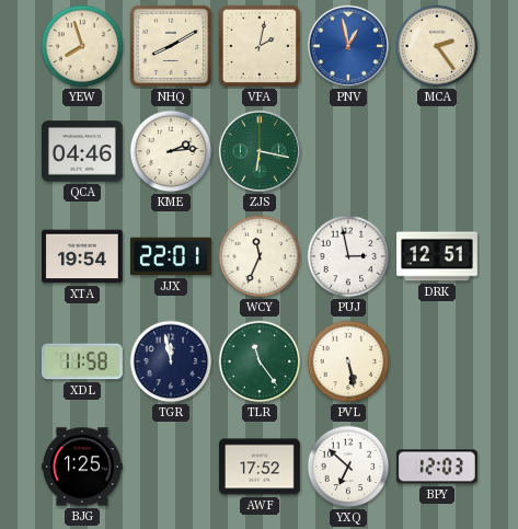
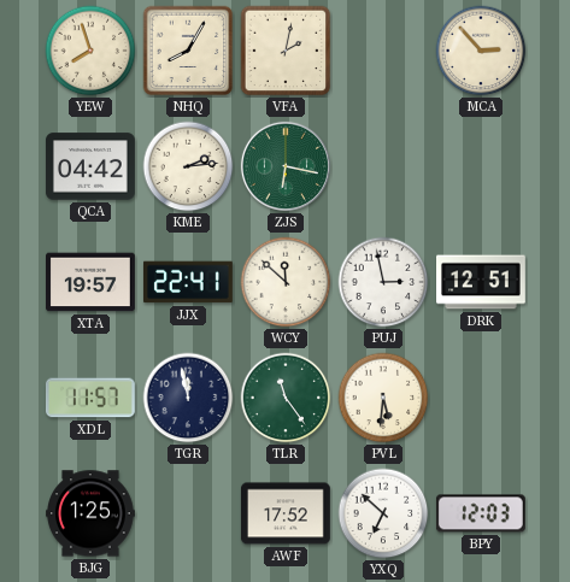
NHQ: 8:10 -> 8:05
PNV: 12:58 -> none
MCA: 2:24 -> 2:53
QCA: 04:46 -> 04:42
XTA: 19:54 -> 19:57
JJX: 22:01 -> 22:41
WCY: 11:34 -> 11:52
XDL: 11:58 -> 11:57
PVL: 5:28 -> 5:31
